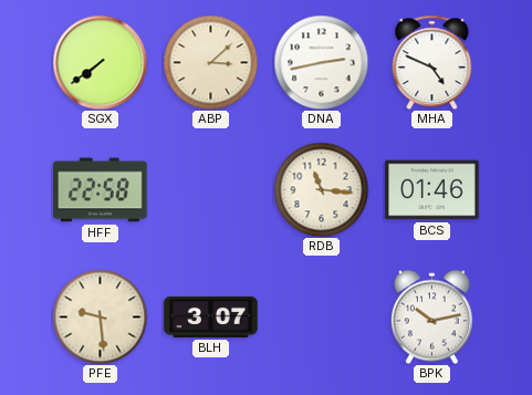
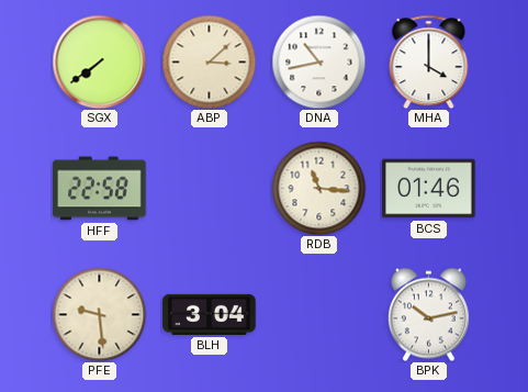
DNA: 2:43 -> 10:43
MHA: 4:49 -> 4:00
BLH: 3:07 -> 3:04
